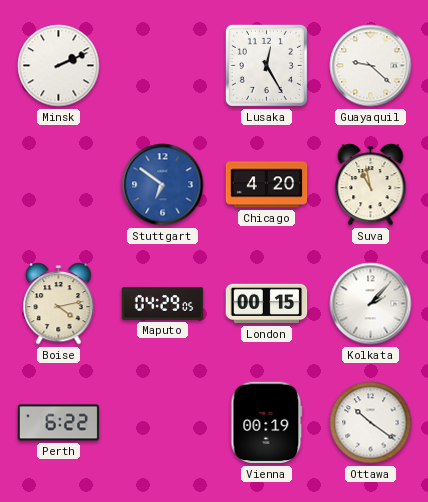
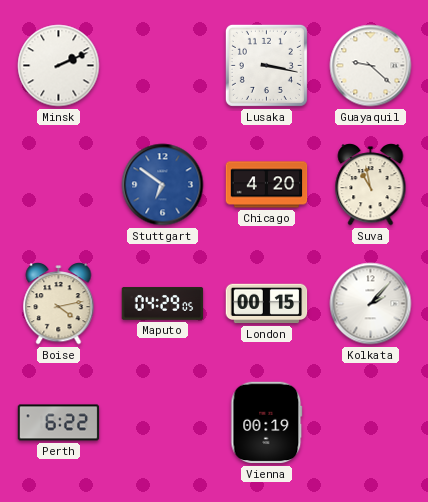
Lusaka: 12:25 -> 3:17
Ottawa: 10:21 -> none
